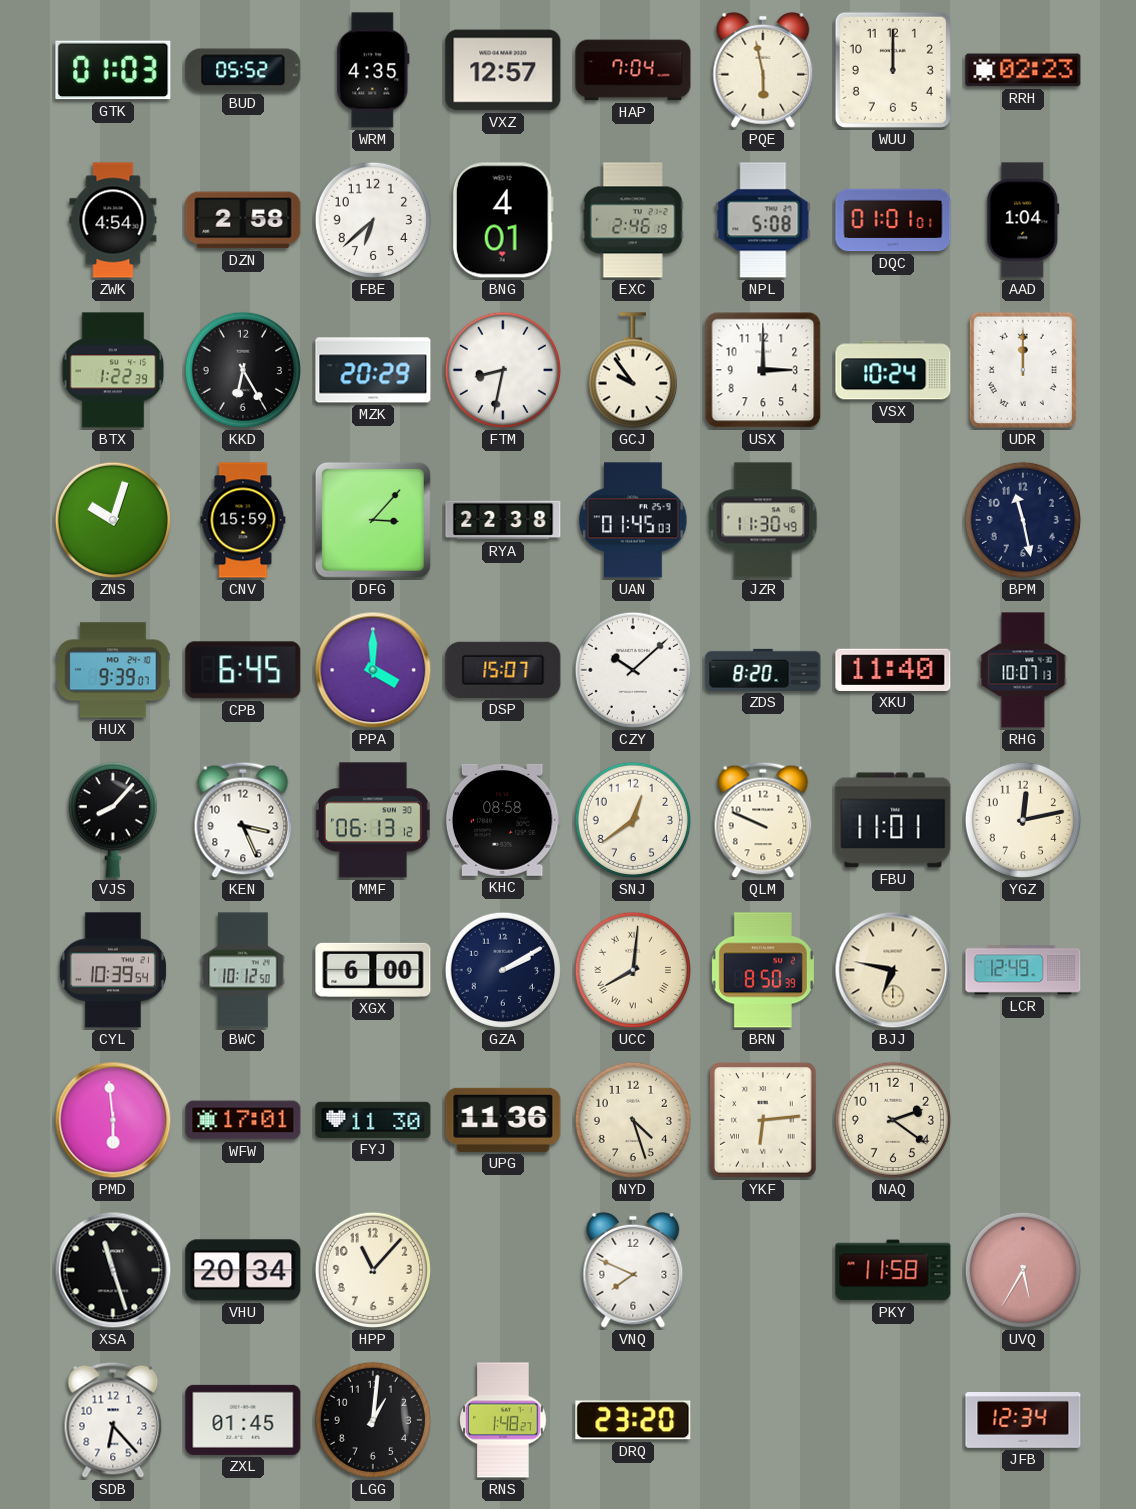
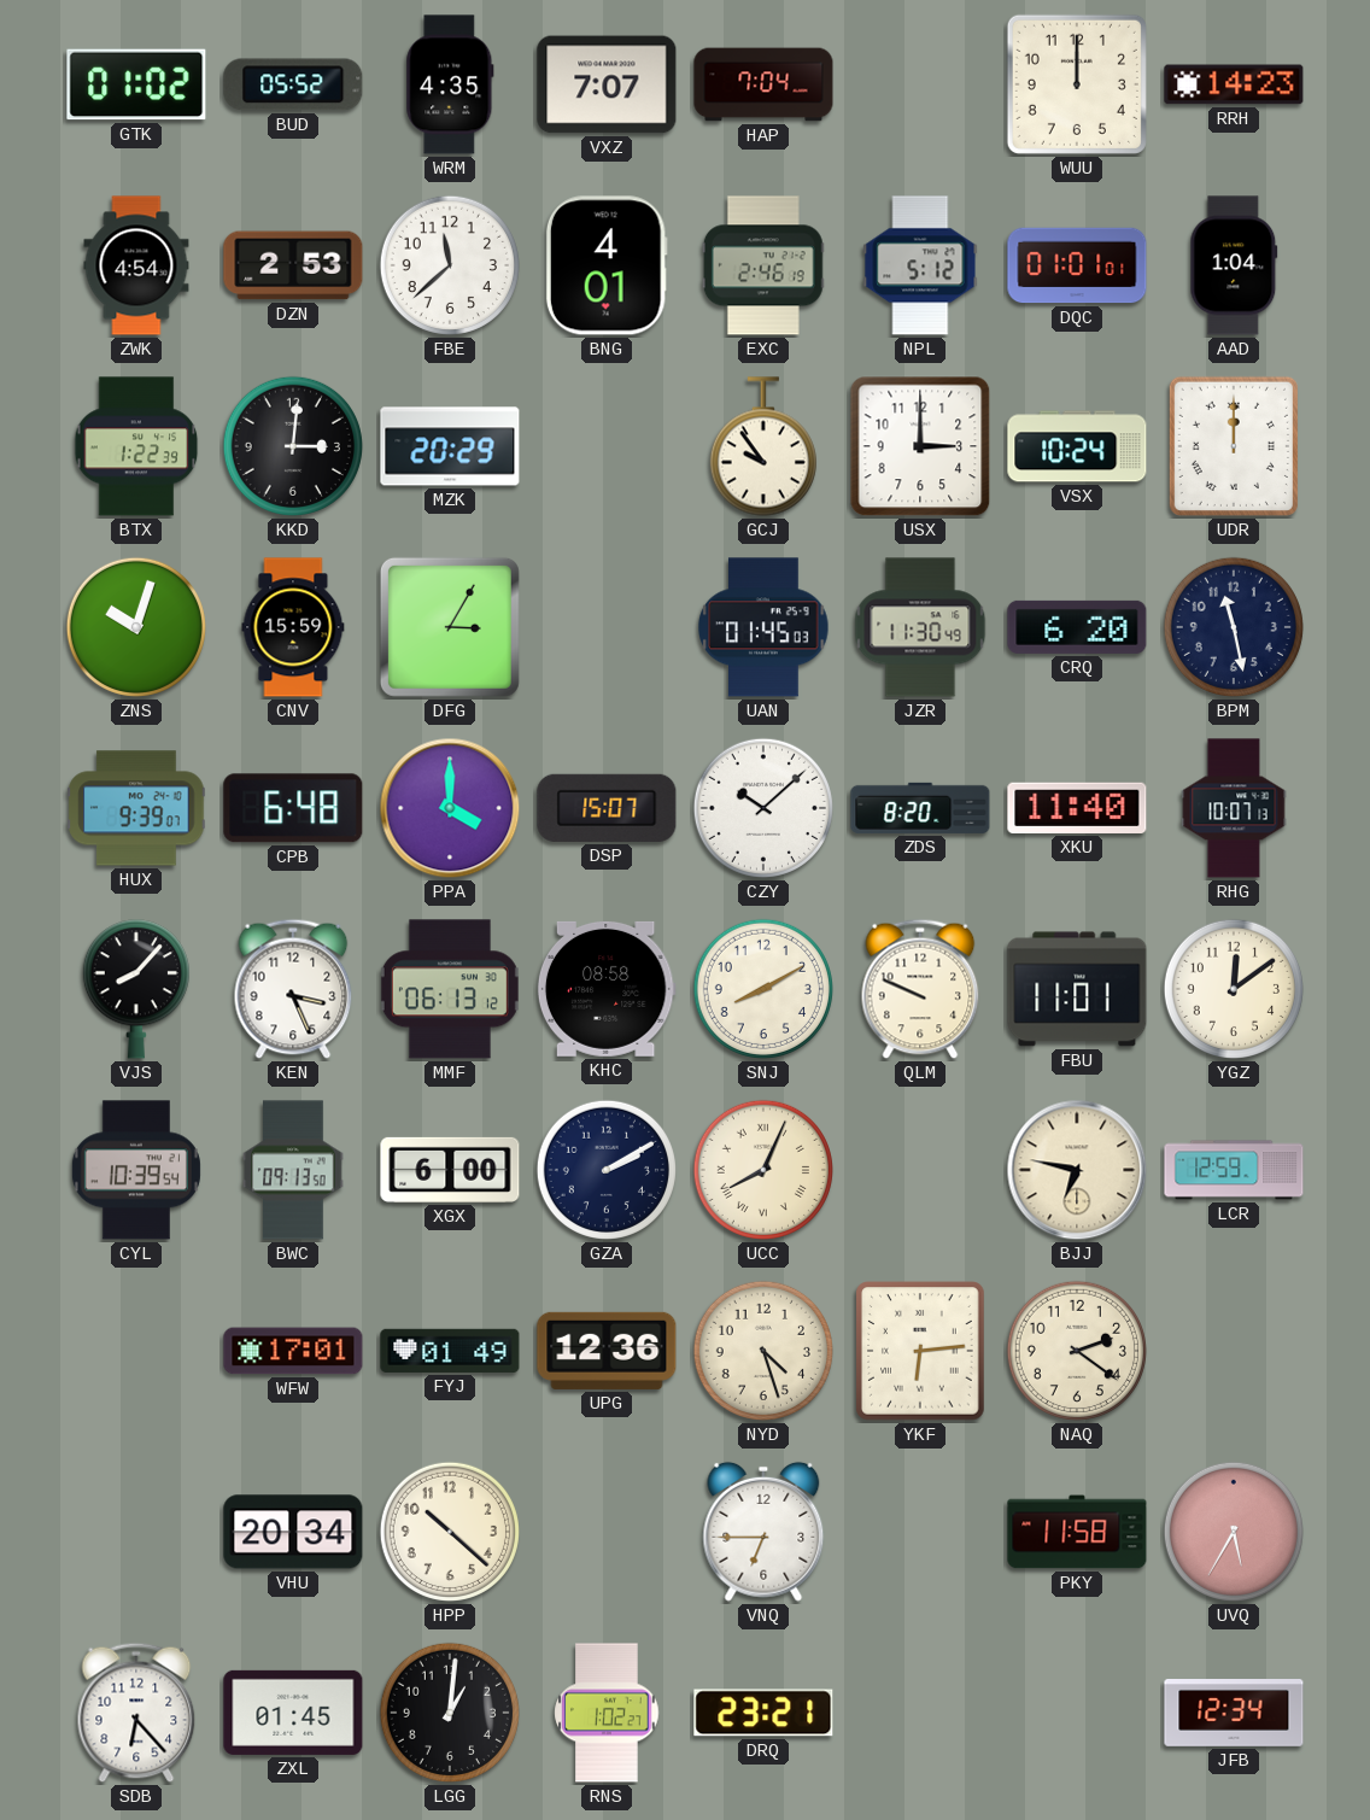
GTK: 01:03 -> 01:02
VXZ: 12:57 -> 7:07
PQE: 5:58 -> none
RRH: 02:23 -> 14:23
DZN: 2:58 -> 2:53
FBE: 6:38 -> 11:38
NPL: 5:08 -> 5:12
KKD: 6:25 -> 3:01
FTM: 8:32 -> none
DFG: 3:07 -> 3:05
RYA: 22:38 -> none
CRQ: none -> 6:20
CPB: 6:45 -> 6:48
SNJ: 12:39 -> 8:10
YGZ: 12:13 -> 12:09
BWC: 10:12 -> 09:13
UCC: 8:01 -> 8:04
BRN: 8:50 -> none
LCR: 12:49 -> 12:59
PMD: 5:59 -> none
FYJ: 11:30 -> 01:49
UPG: 11:36 -> 12:36
XSA: 11:27 -> none
HPP: 11:07 -> 10:22
VNQ: 7:49 -> 6:45
RNS: 1:48 -> 1:02
DRQ: 23:20 -> 23:21
